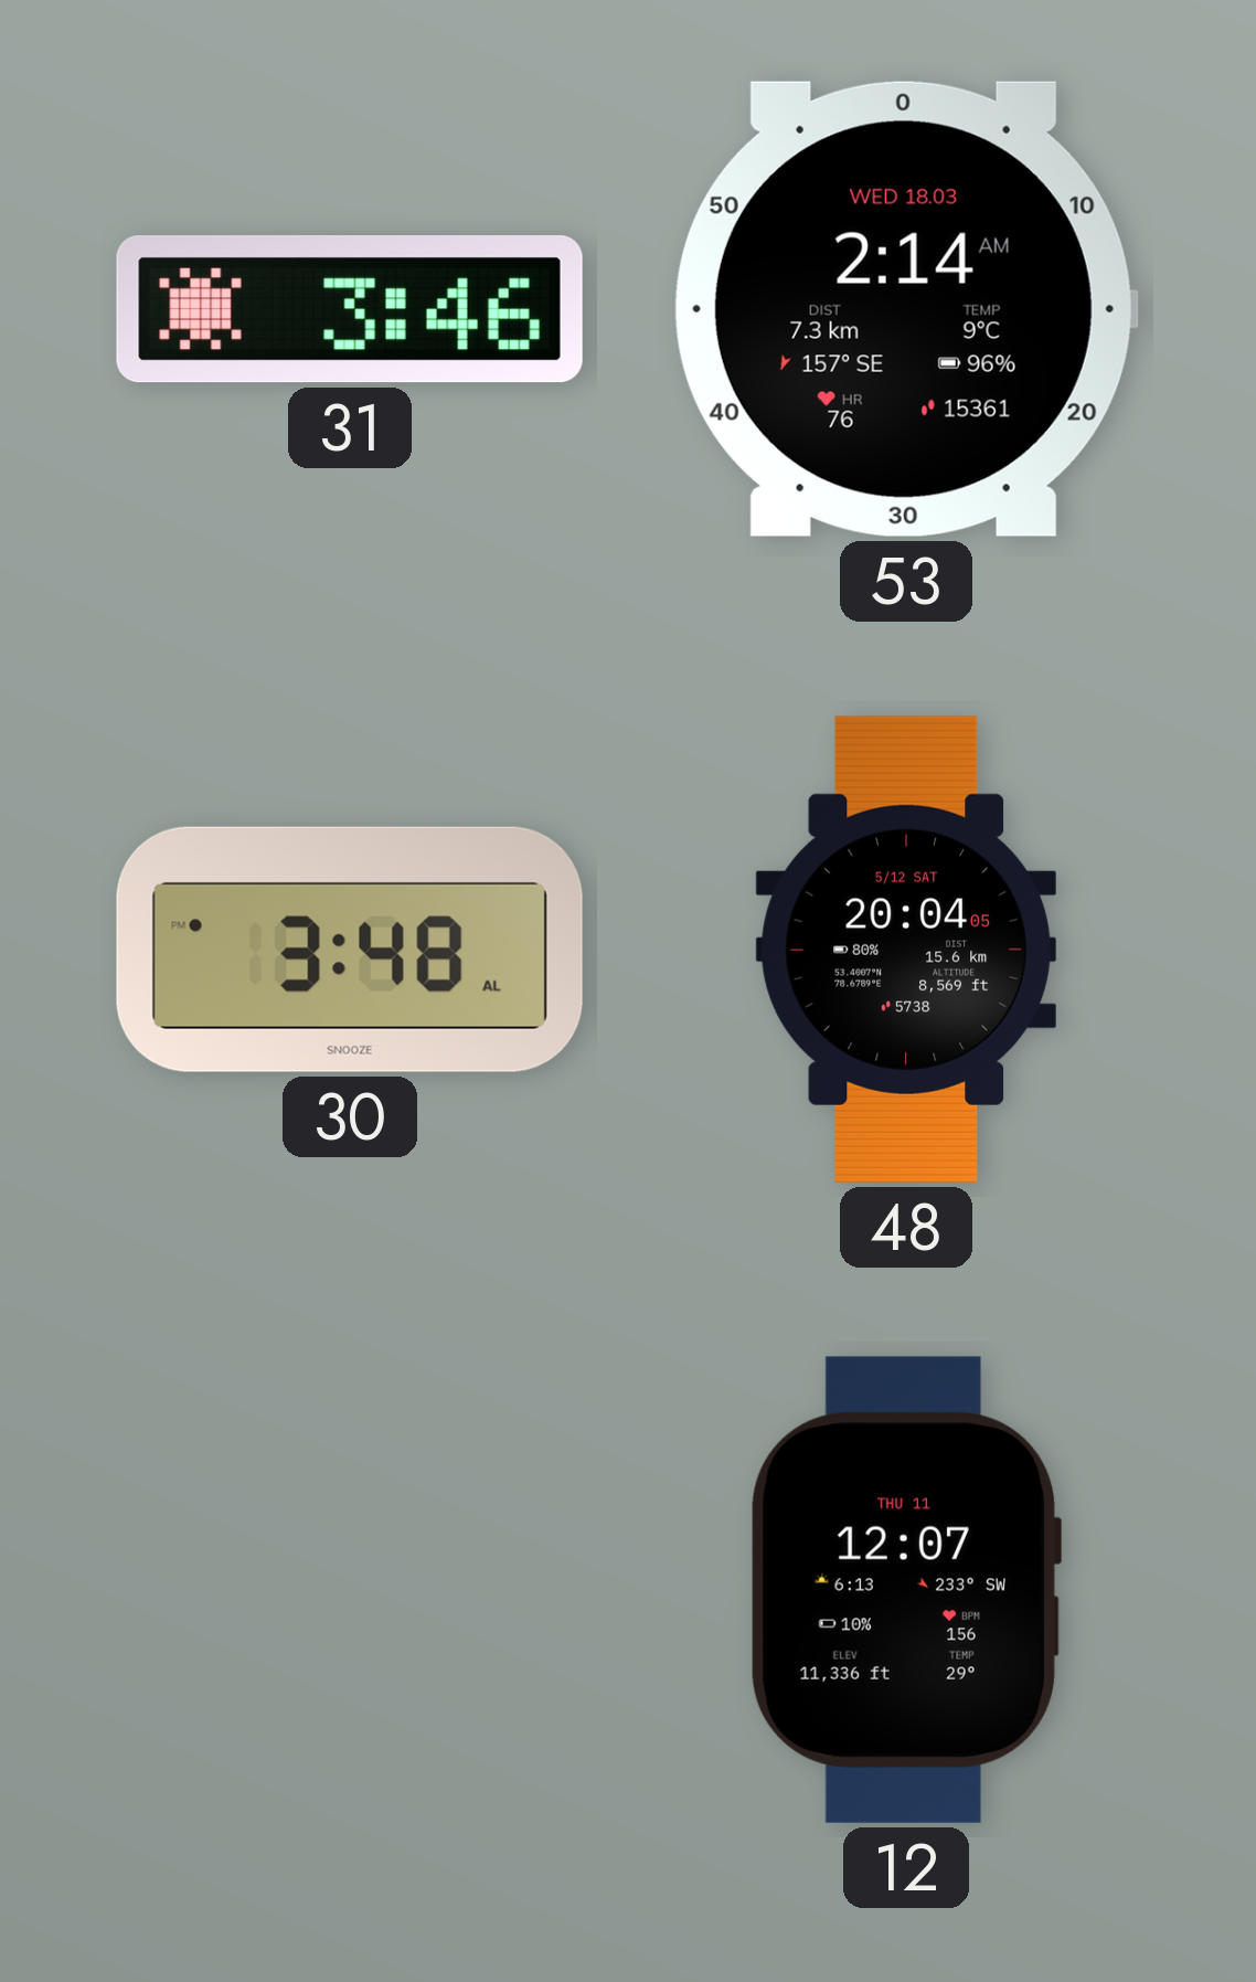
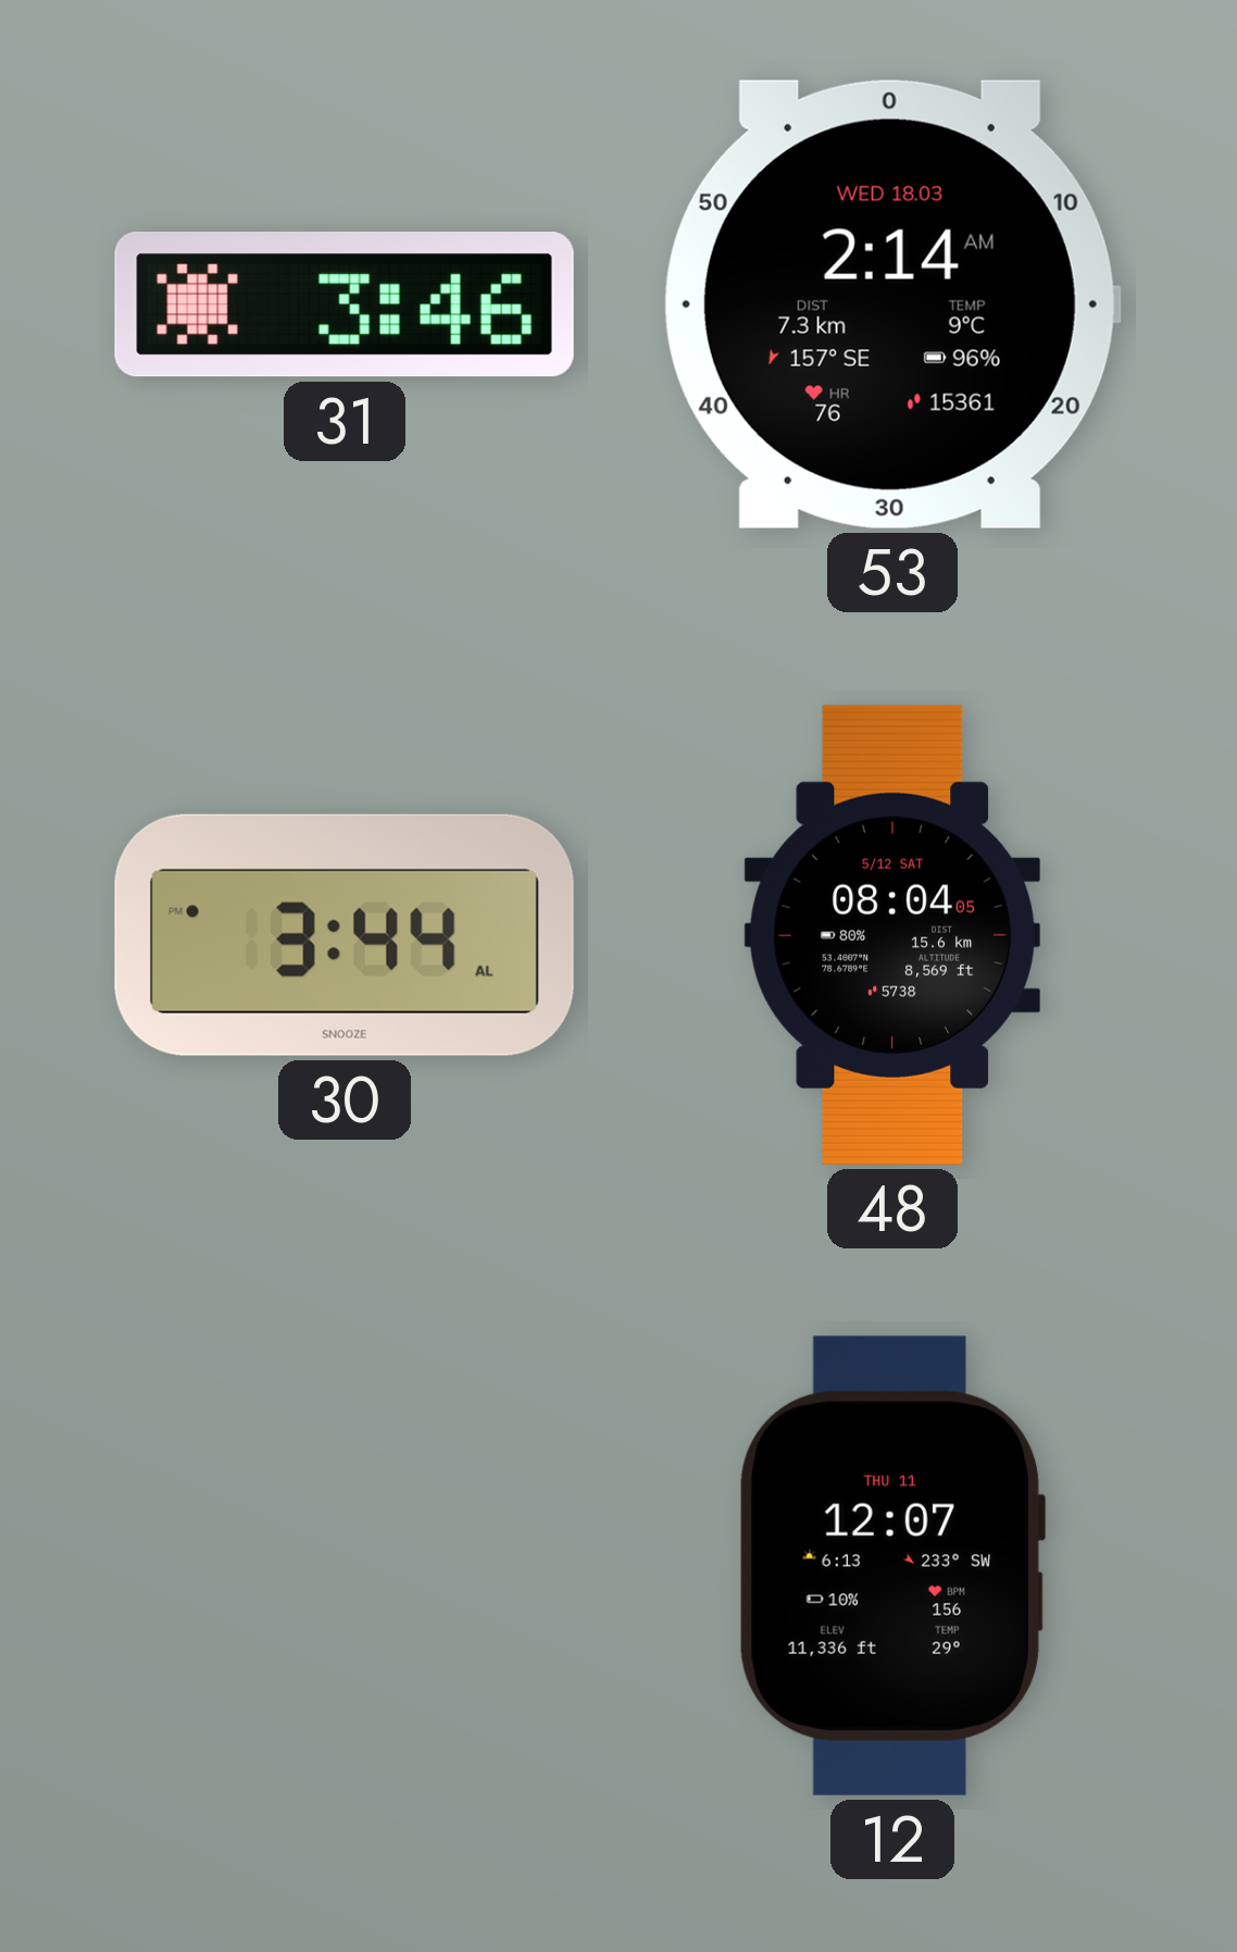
30: 3:48 -> 3:44
48: 20:04 -> 08:04
